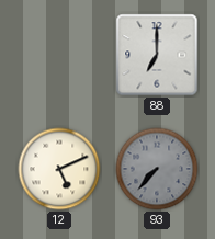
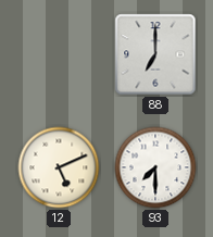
93: 7:37 -> 7:30
93 dial: grey -> white
